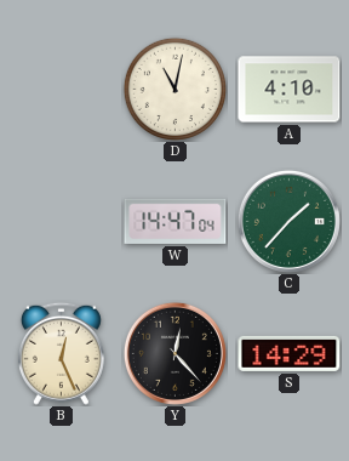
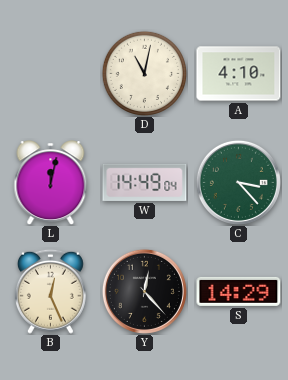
L: none -> 12:02
W: 14:47 -> 14:49
C: 1:37 -> 3:23
